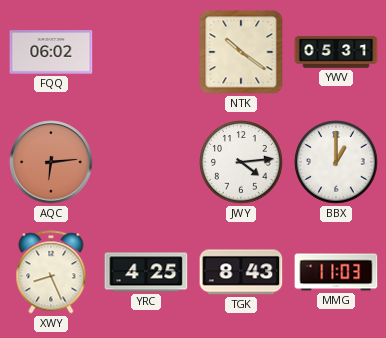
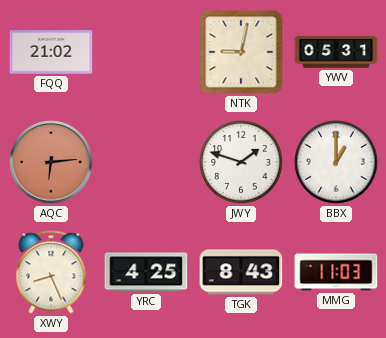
FQQ: 06:02 -> 21:02
NTK: 10:21 -> 9:02
JWY: 4:14 -> 1:48
